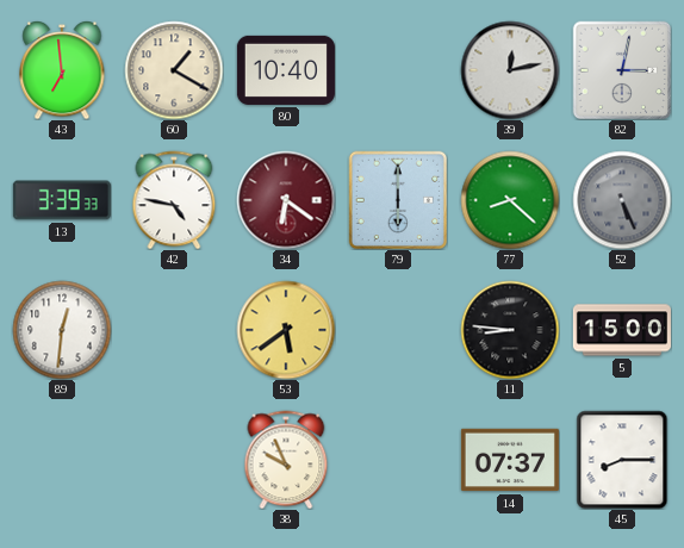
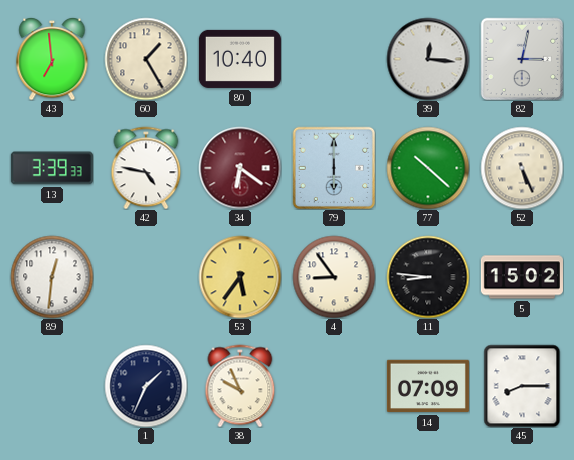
60: 1:20 -> 1:25
39: 12:13 -> 12:16
77: 8:22 -> 10:22
52 dial: grey -> cream
53: 5:39 -> 5:36
4: none -> 8:54
5: 15:00 -> 15:02
1: none -> 1:34
14: 07:37 -> 07:09
